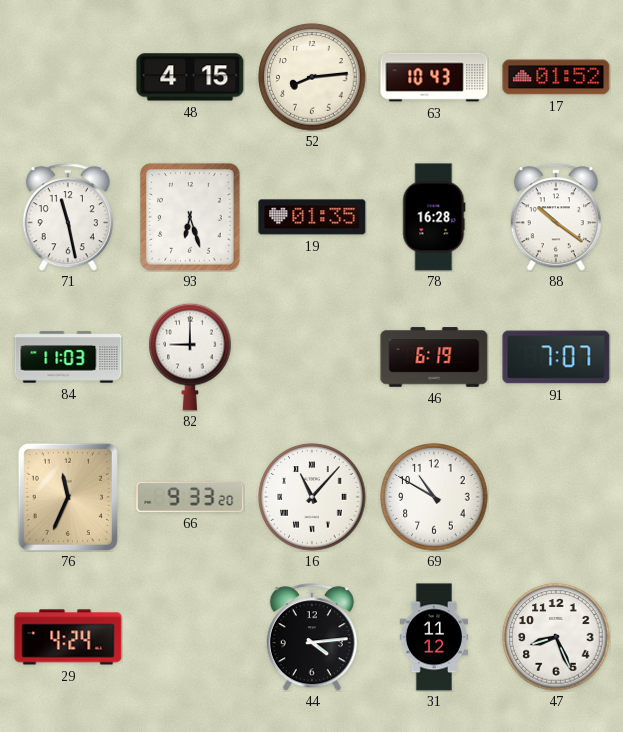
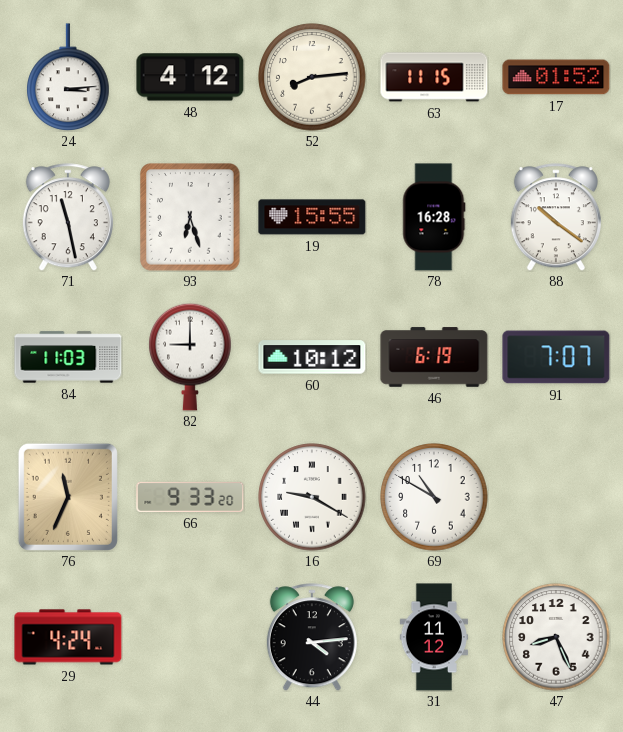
24: none -> 3:14
48: 4:15 -> 4:12
63: 10:43 -> 11:15
19: 01:35 -> 15:55
60: none -> 10:12
16: 11:07 -> 9:20
